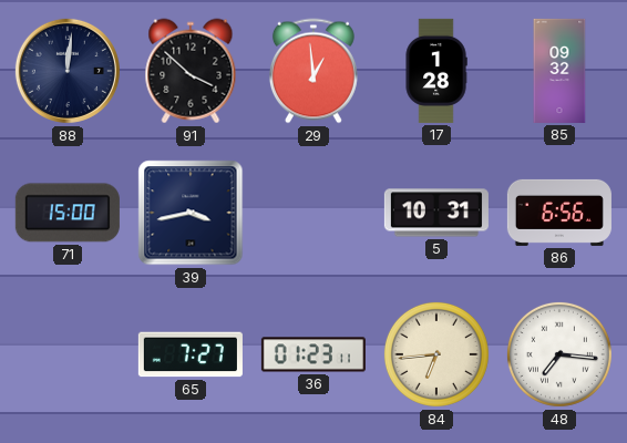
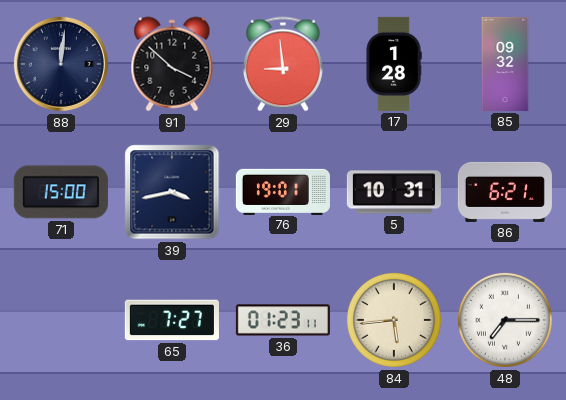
29: 12:59 -> 8:59
76: none -> 19:01
86: 6:56 -> 6:21
84: 6:44 -> 5:44
48: 7:16 -> 7:15
